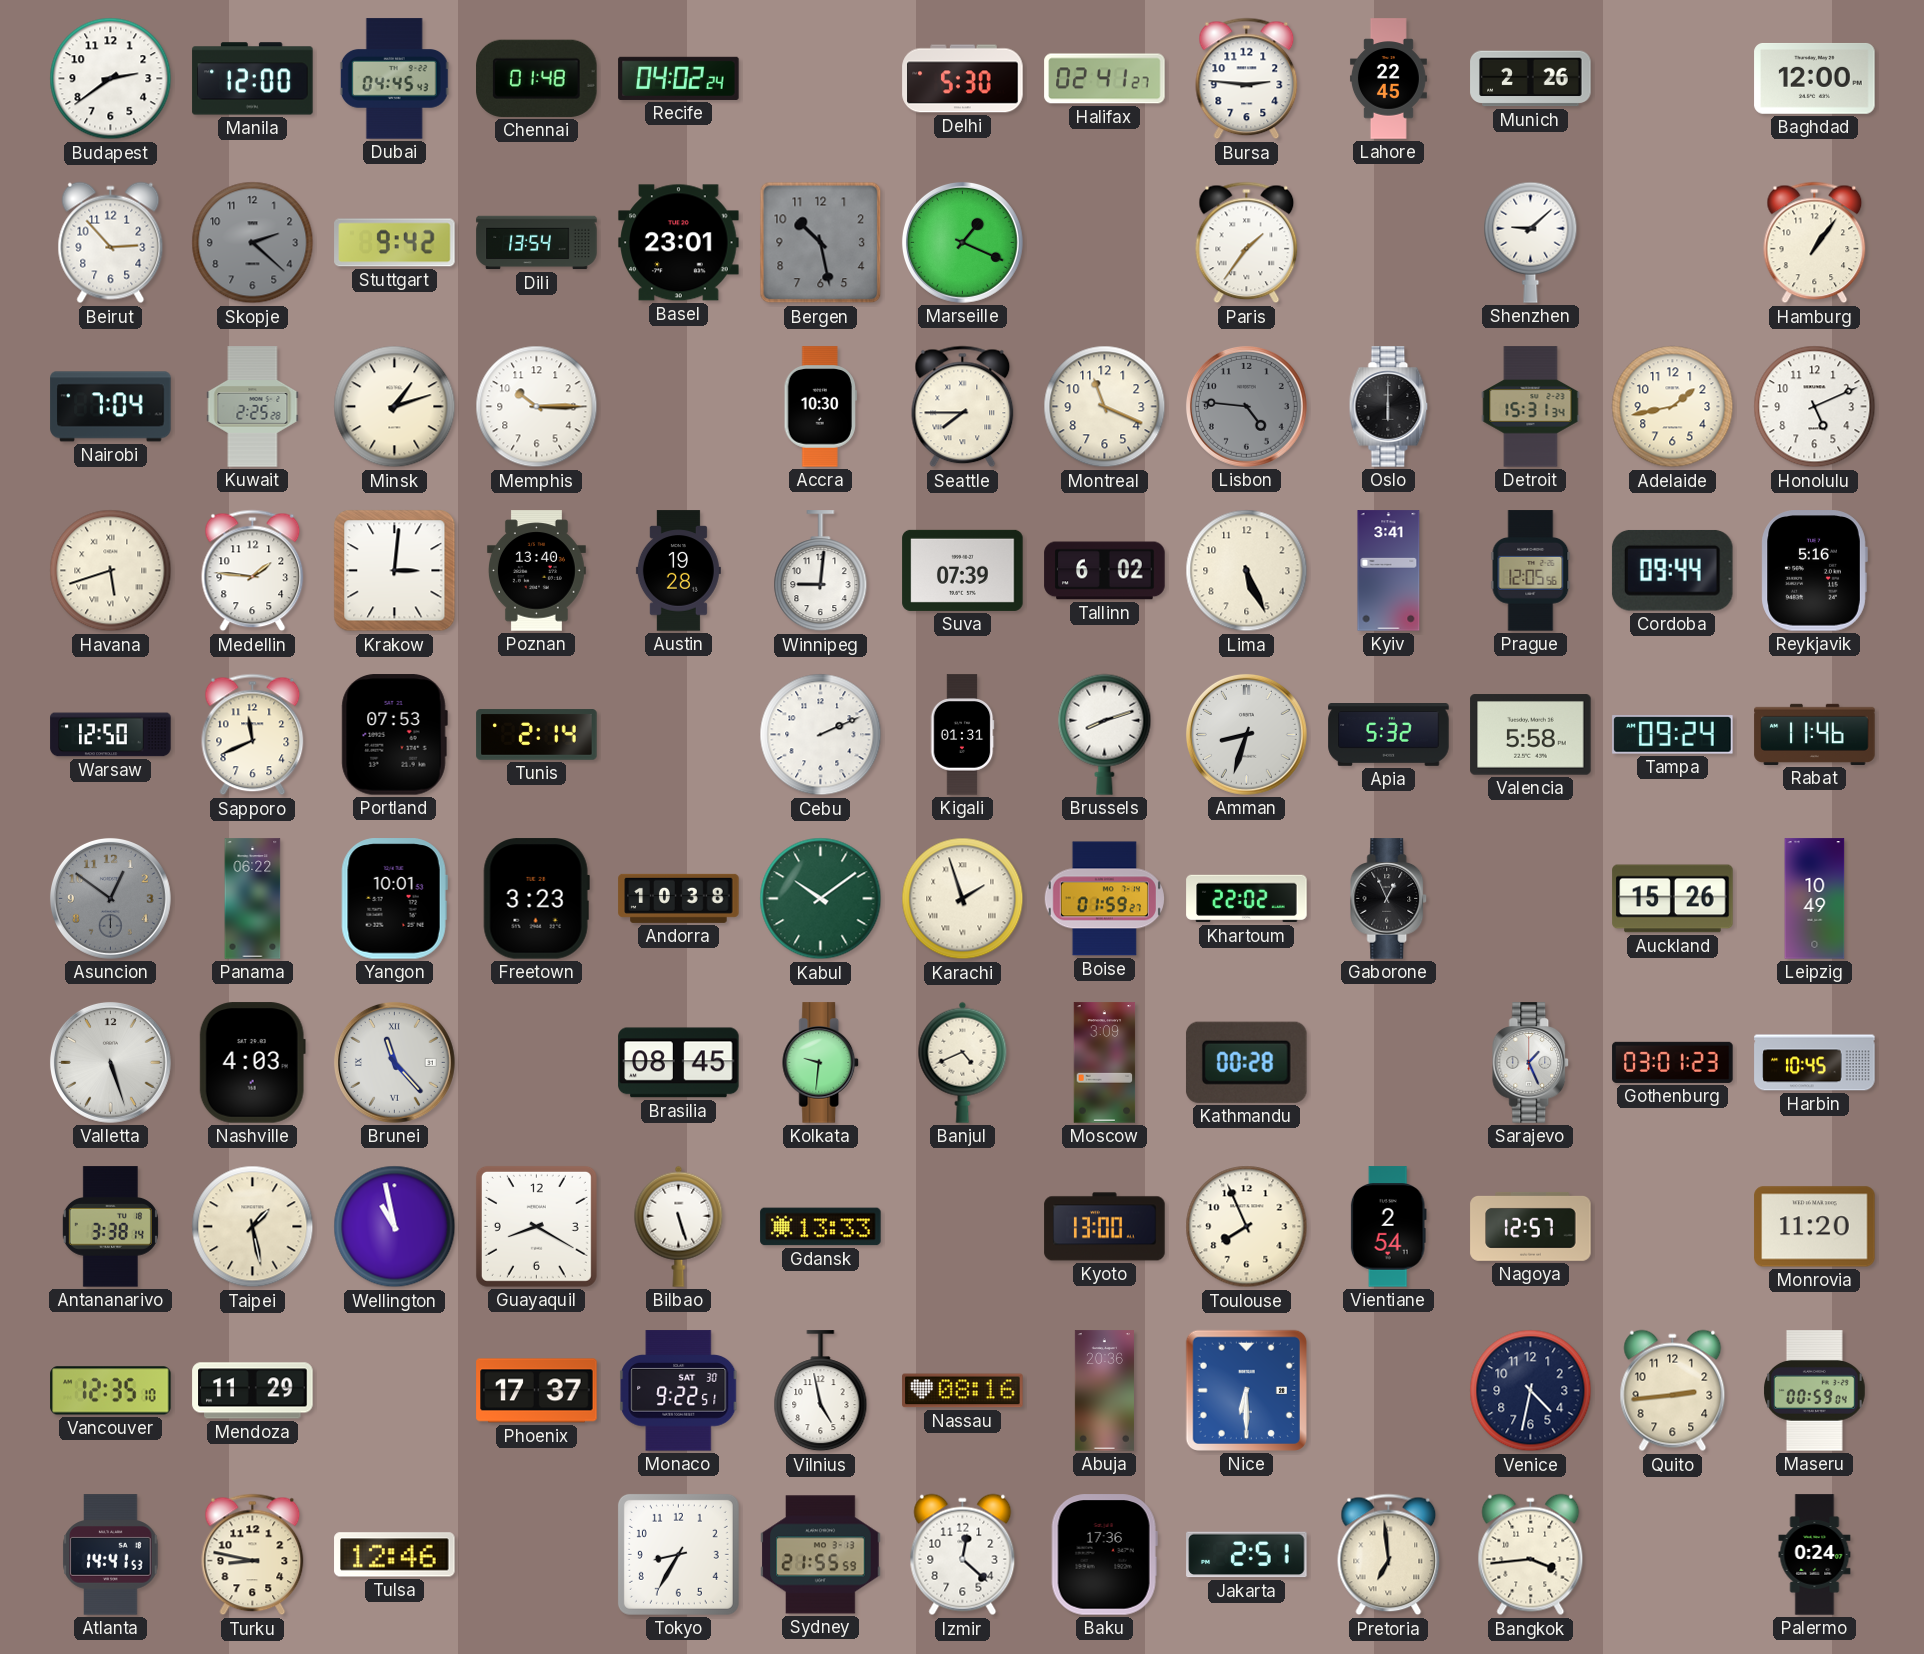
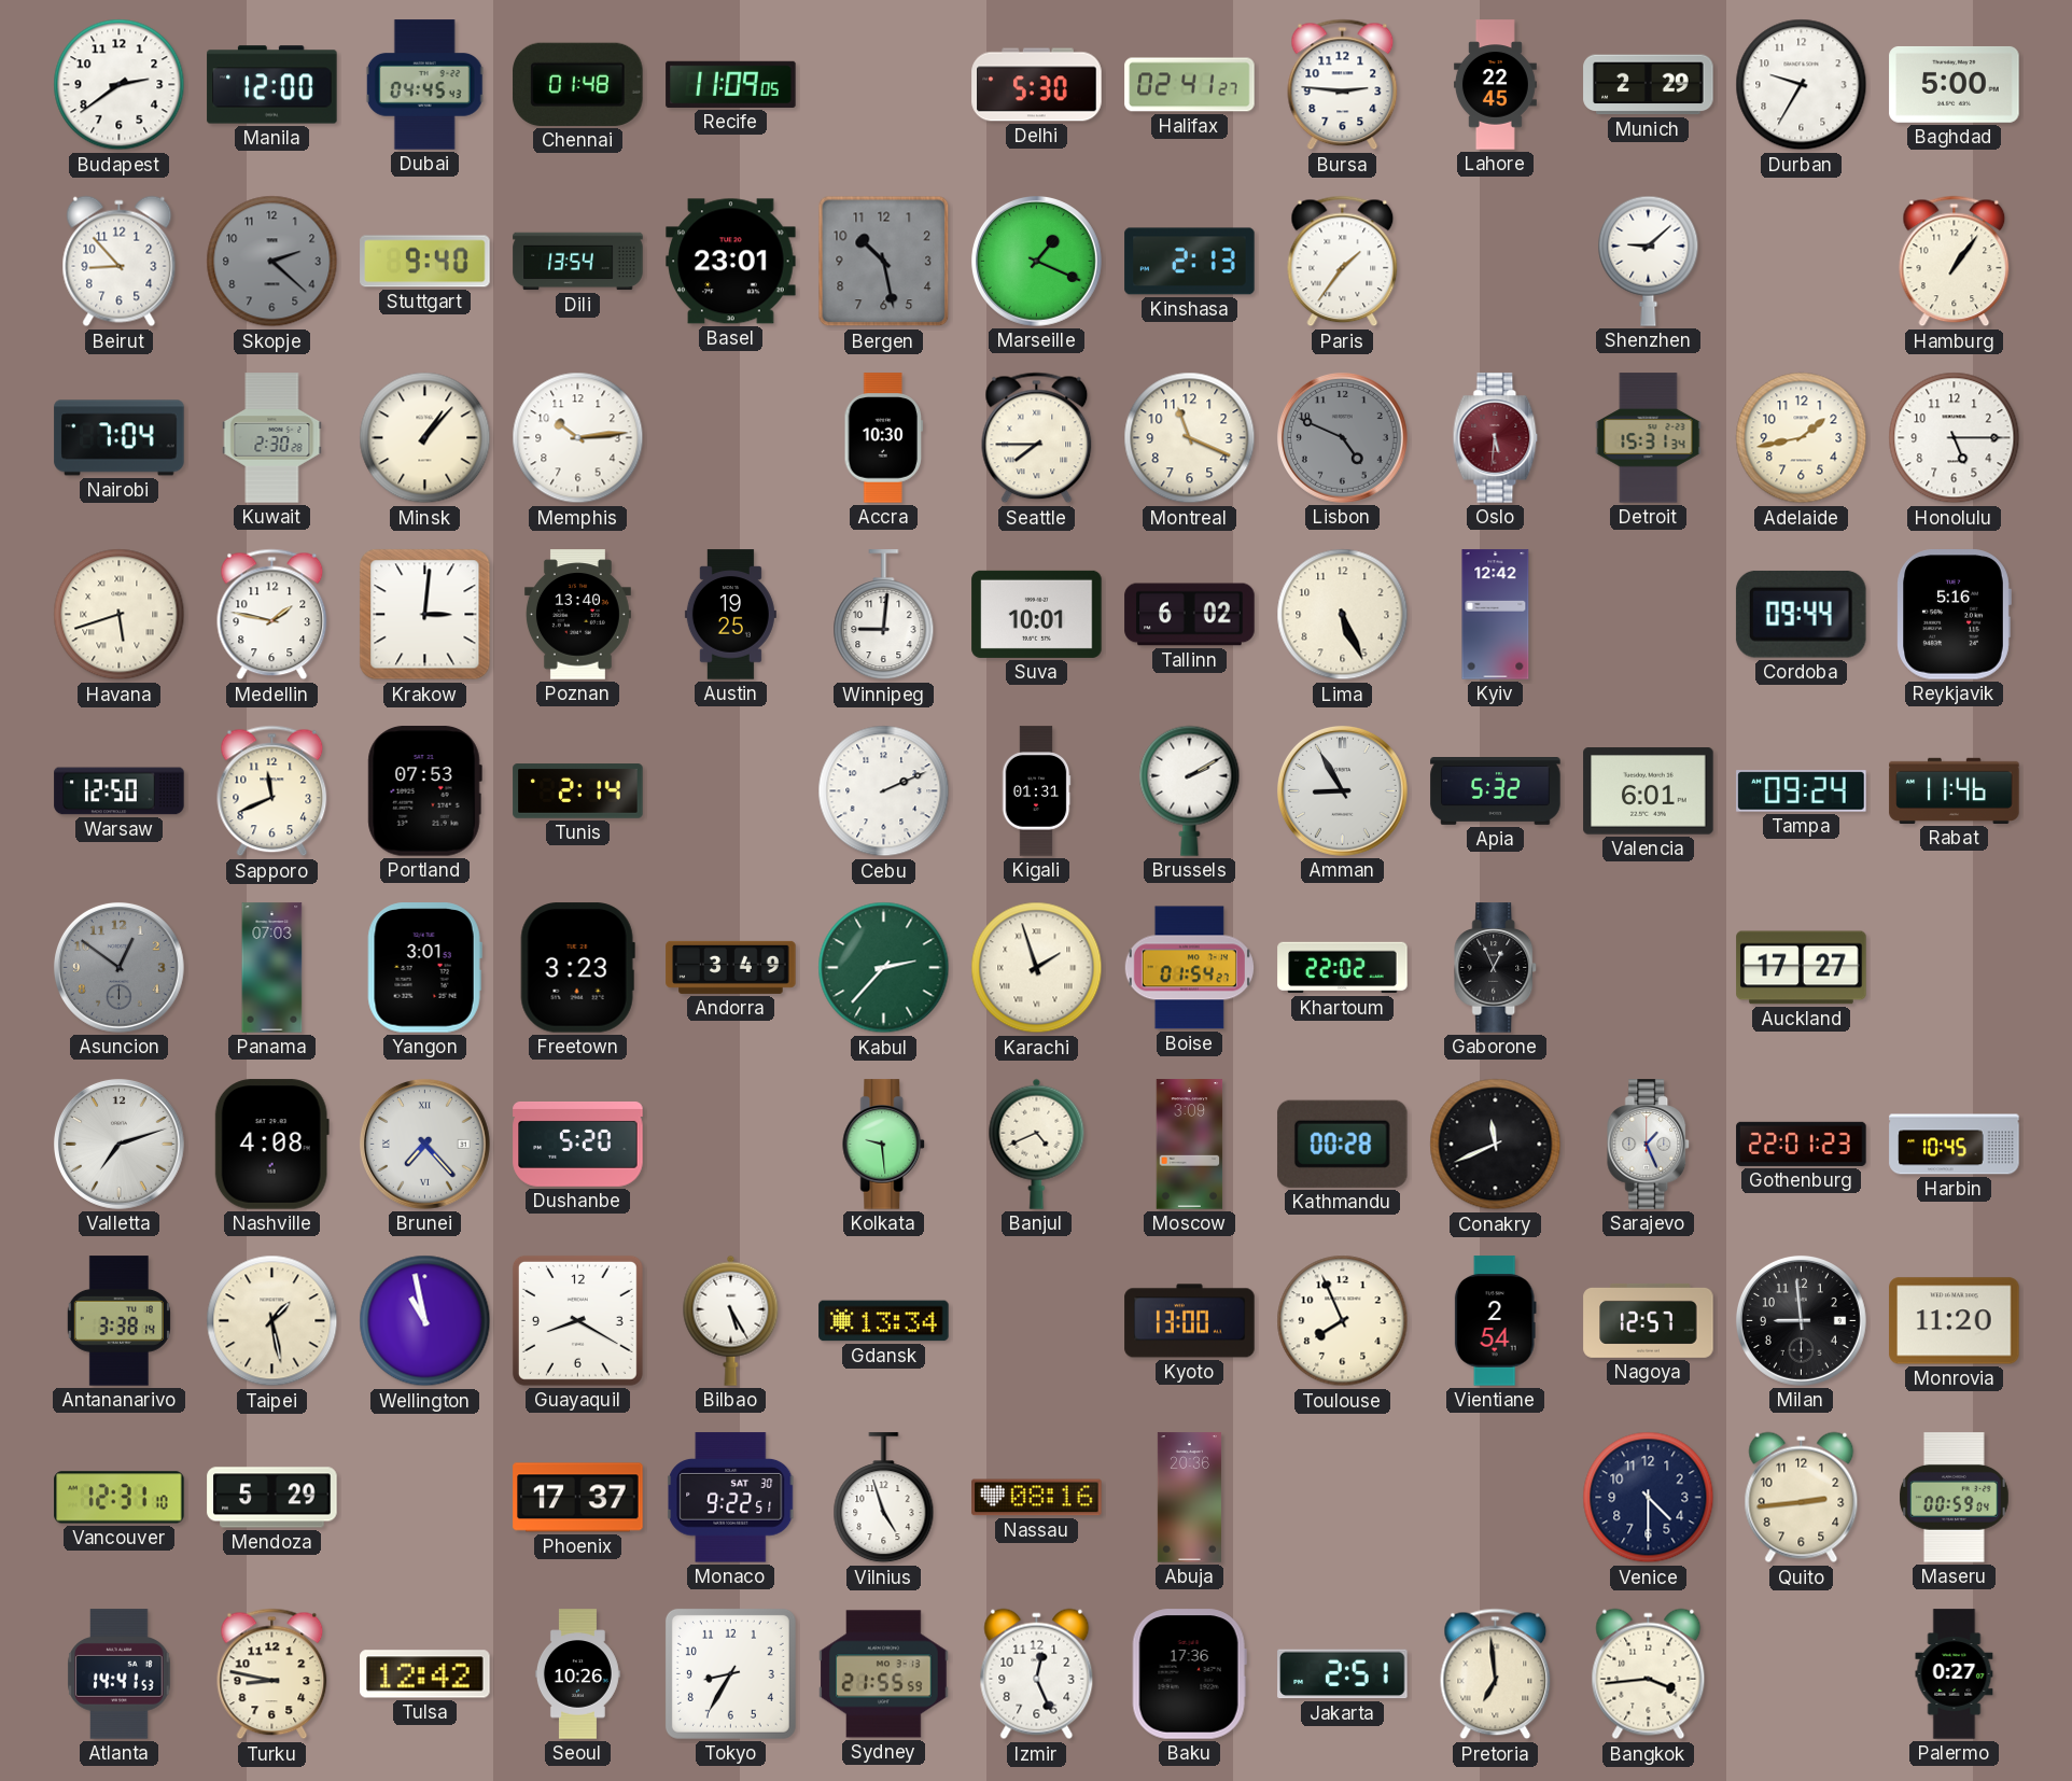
Recife: 04:02 -> 11:09
Munich: 2:26 -> 2:29
Durban: none -> 9:35
Baghdad: 12:00 -> 5:00
Beirut: 2:53 -> 8:53
Stuttgart: 9:42 -> 9:40
Kinshasa: none -> 2:13
Kuwait: 2:25 -> 2:30
Minsk: 1:12 -> 1:07
Memphis: 10:15 -> 10:14
Lisbon: 4:46 -> 4:49
Oslo: 6:00 -> 5:31
Oslo dial: black -> burgundy
Honolulu: 5:11 -> 5:15
Medellin: 1:46 -> 1:47
Austin: 19:28 -> 19:25
Suva: 07:39 -> 10:01
Kyiv: 3:41 -> 12:42
Prague: 12:05 -> none
Brussels: 8:12 -> 2:10
Amman: 8:33 -> 8:55
Valencia: 5:58 -> 6:01
Panama: 06:22 -> 07:03
Yangon: 10:01 -> 3:01
Andorra: 10:38 -> 3:49
Kabul: 10:09 -> 2:37
Boise: 01:59 -> 01:54
Auckland: 15:26 -> 17:27
Leipzig: 10:49 -> none
Valletta: 5:27 -> 7:12
Nashville: 4:03 -> 4:08
Brunei: 11:23 -> 7:23
Dushanbe: none -> 5:20
Brasilia: 08:45 -> none
Kolkata: 9:31 -> 9:29
Conakry: none -> 11:41
Gothenburg: 03:01 -> 22:01
Bilbao: 5:27 -> 5:25
Gdansk: 13:33 -> 13:34
Milan: none -> 8:59
Vancouver: 12:35 -> 12:31
Mendoza: 11:29 -> 5:29
Vilnius: 4:58 -> 4:57
Nice: 6:30 -> none
Venice: 4:32 -> 4:30
Tulsa: 12:46 -> 12:42
Seoul: none -> 10:26
Izmir: 12:22 -> 12:26
Palermo: 0:24 -> 0:27
